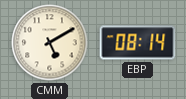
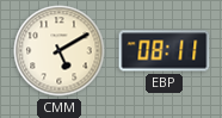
EBP: 08:14 -> 08:11
